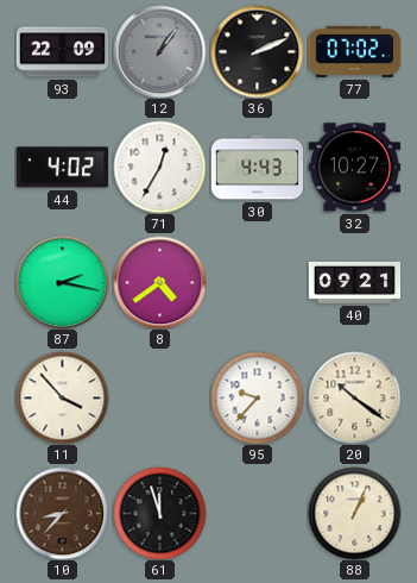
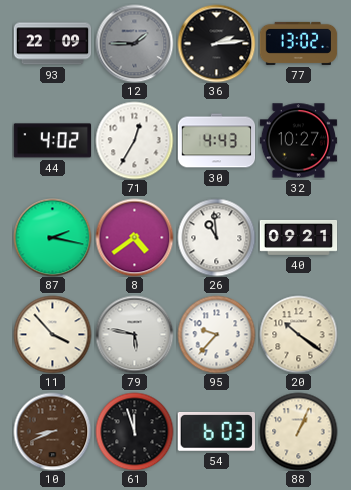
12: 1:06 -> 1:45
36: 2:11 -> 2:14
77: 07:02 -> 13:02
26: none -> 10:59
79: none -> 5:47
10: 8:37 -> 8:41
54: none -> 6:03
